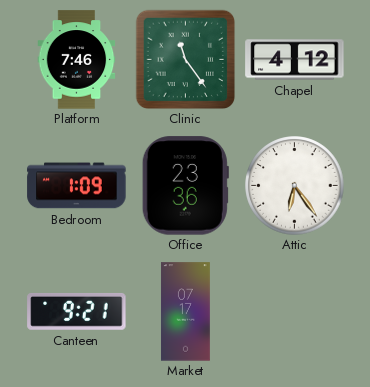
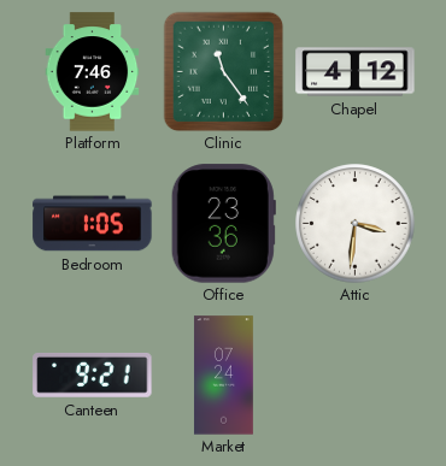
Bedroom: 1:09 -> 1:05
Attic: 6:24 -> 3:31
Market: 07:17 -> 07:24
